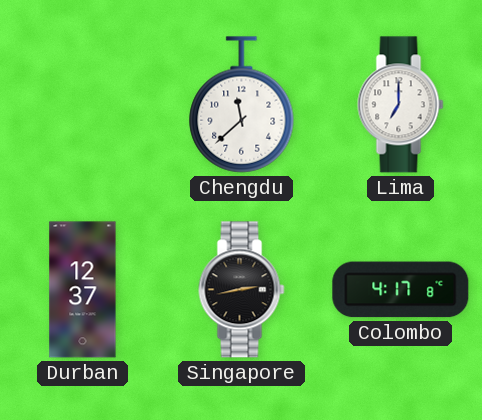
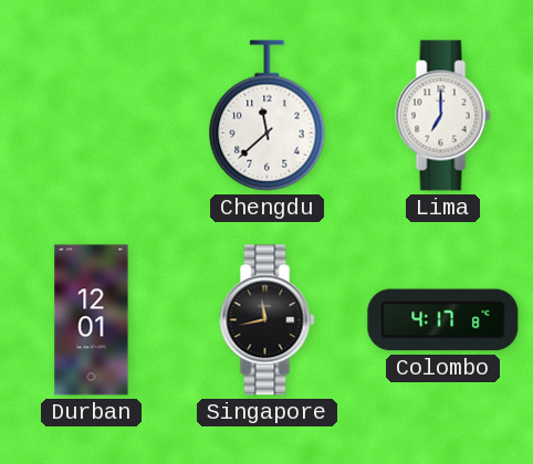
Durban: 12:37 -> 12:01
Singapore: 2:43 -> 11:43
